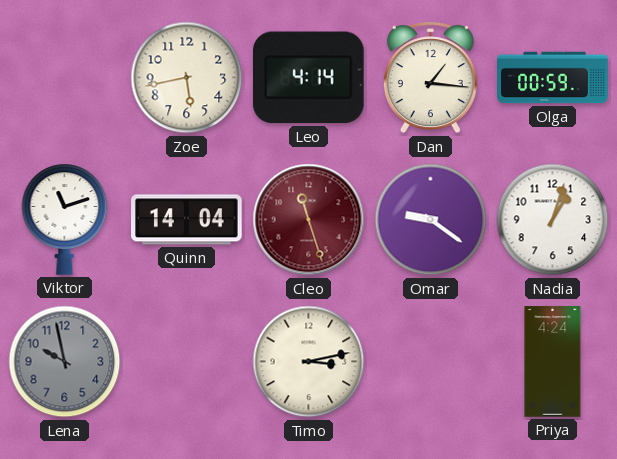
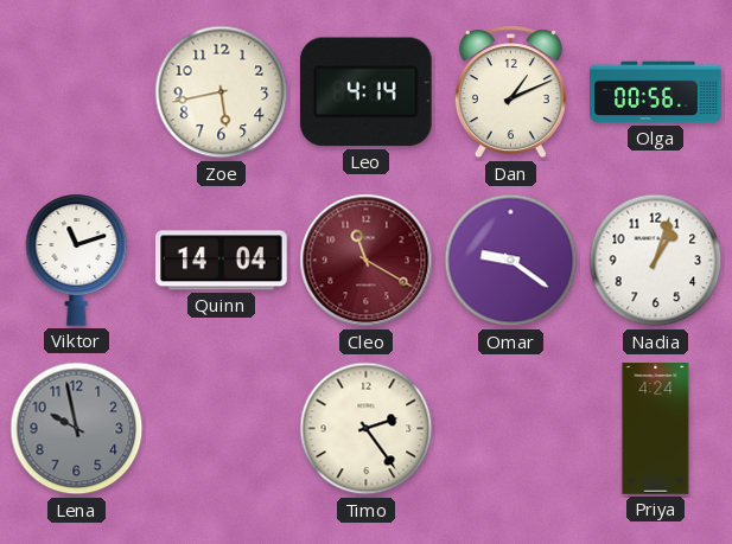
Dan: 1:16 -> 1:11
Olga: 00:59 -> 00:56
Cleo: 11:27 -> 11:20
Timo: 3:13 -> 2:24
